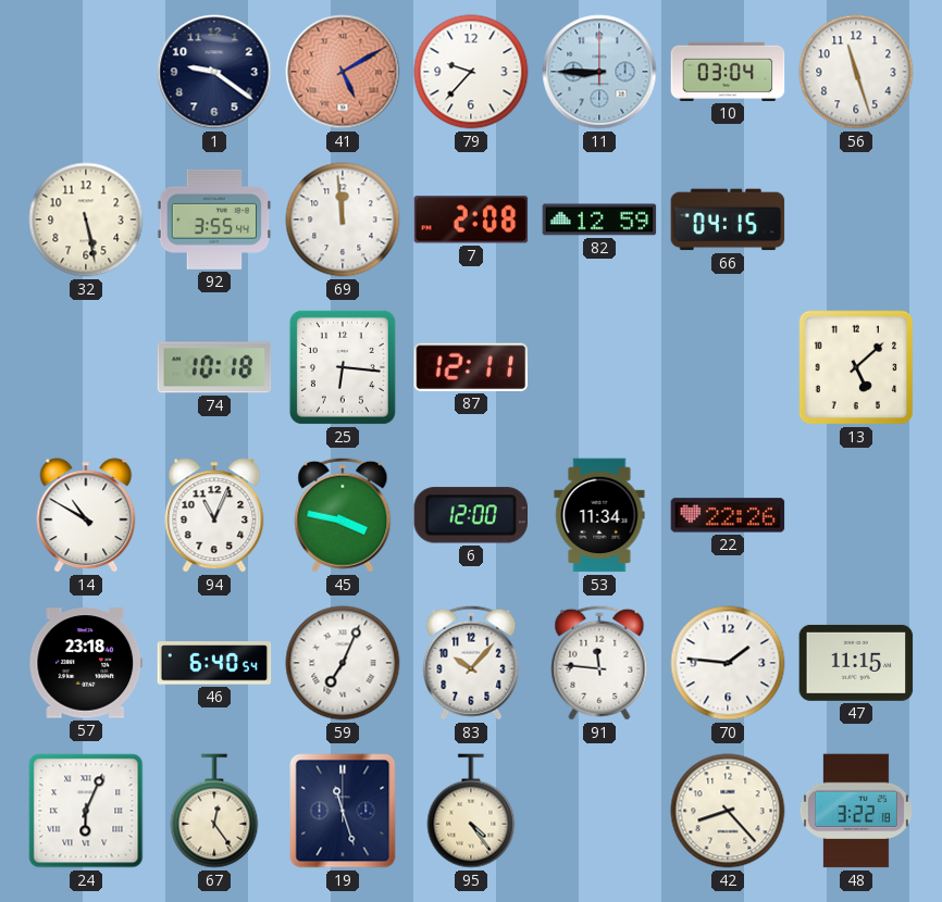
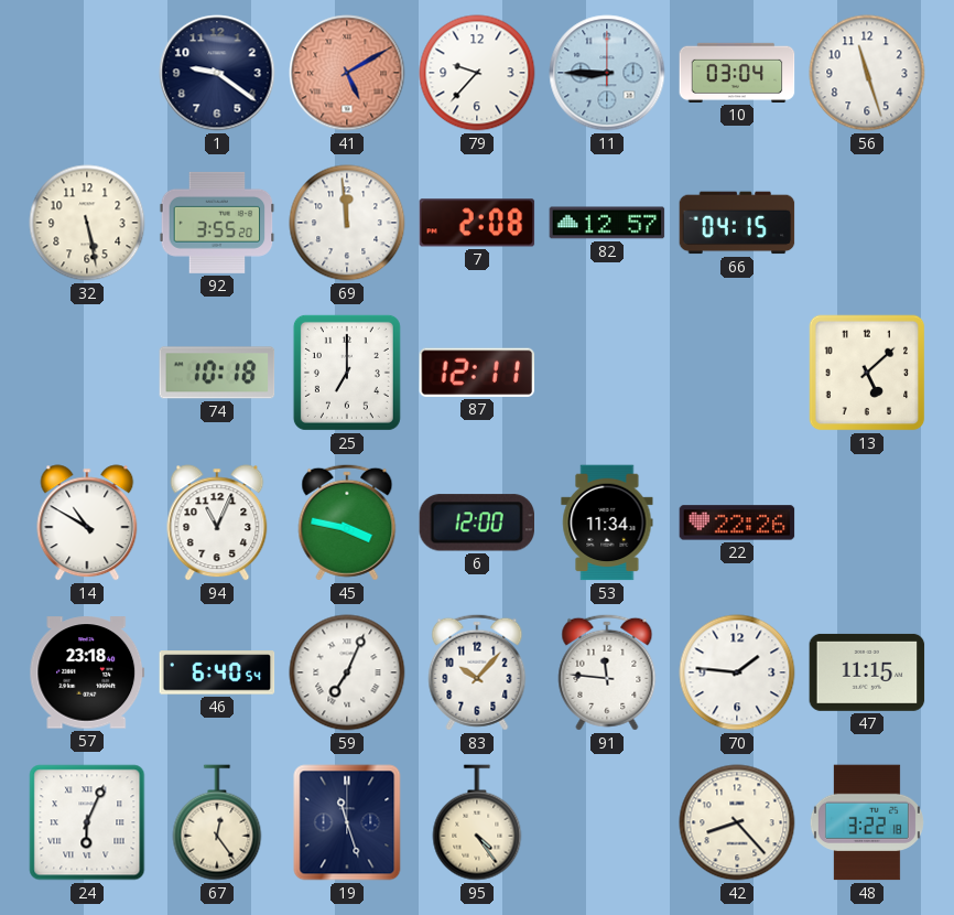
92: 3:55:44 -> 3:55:20
82: 12:59 -> 12:57
25: 6:16 -> 7:00
